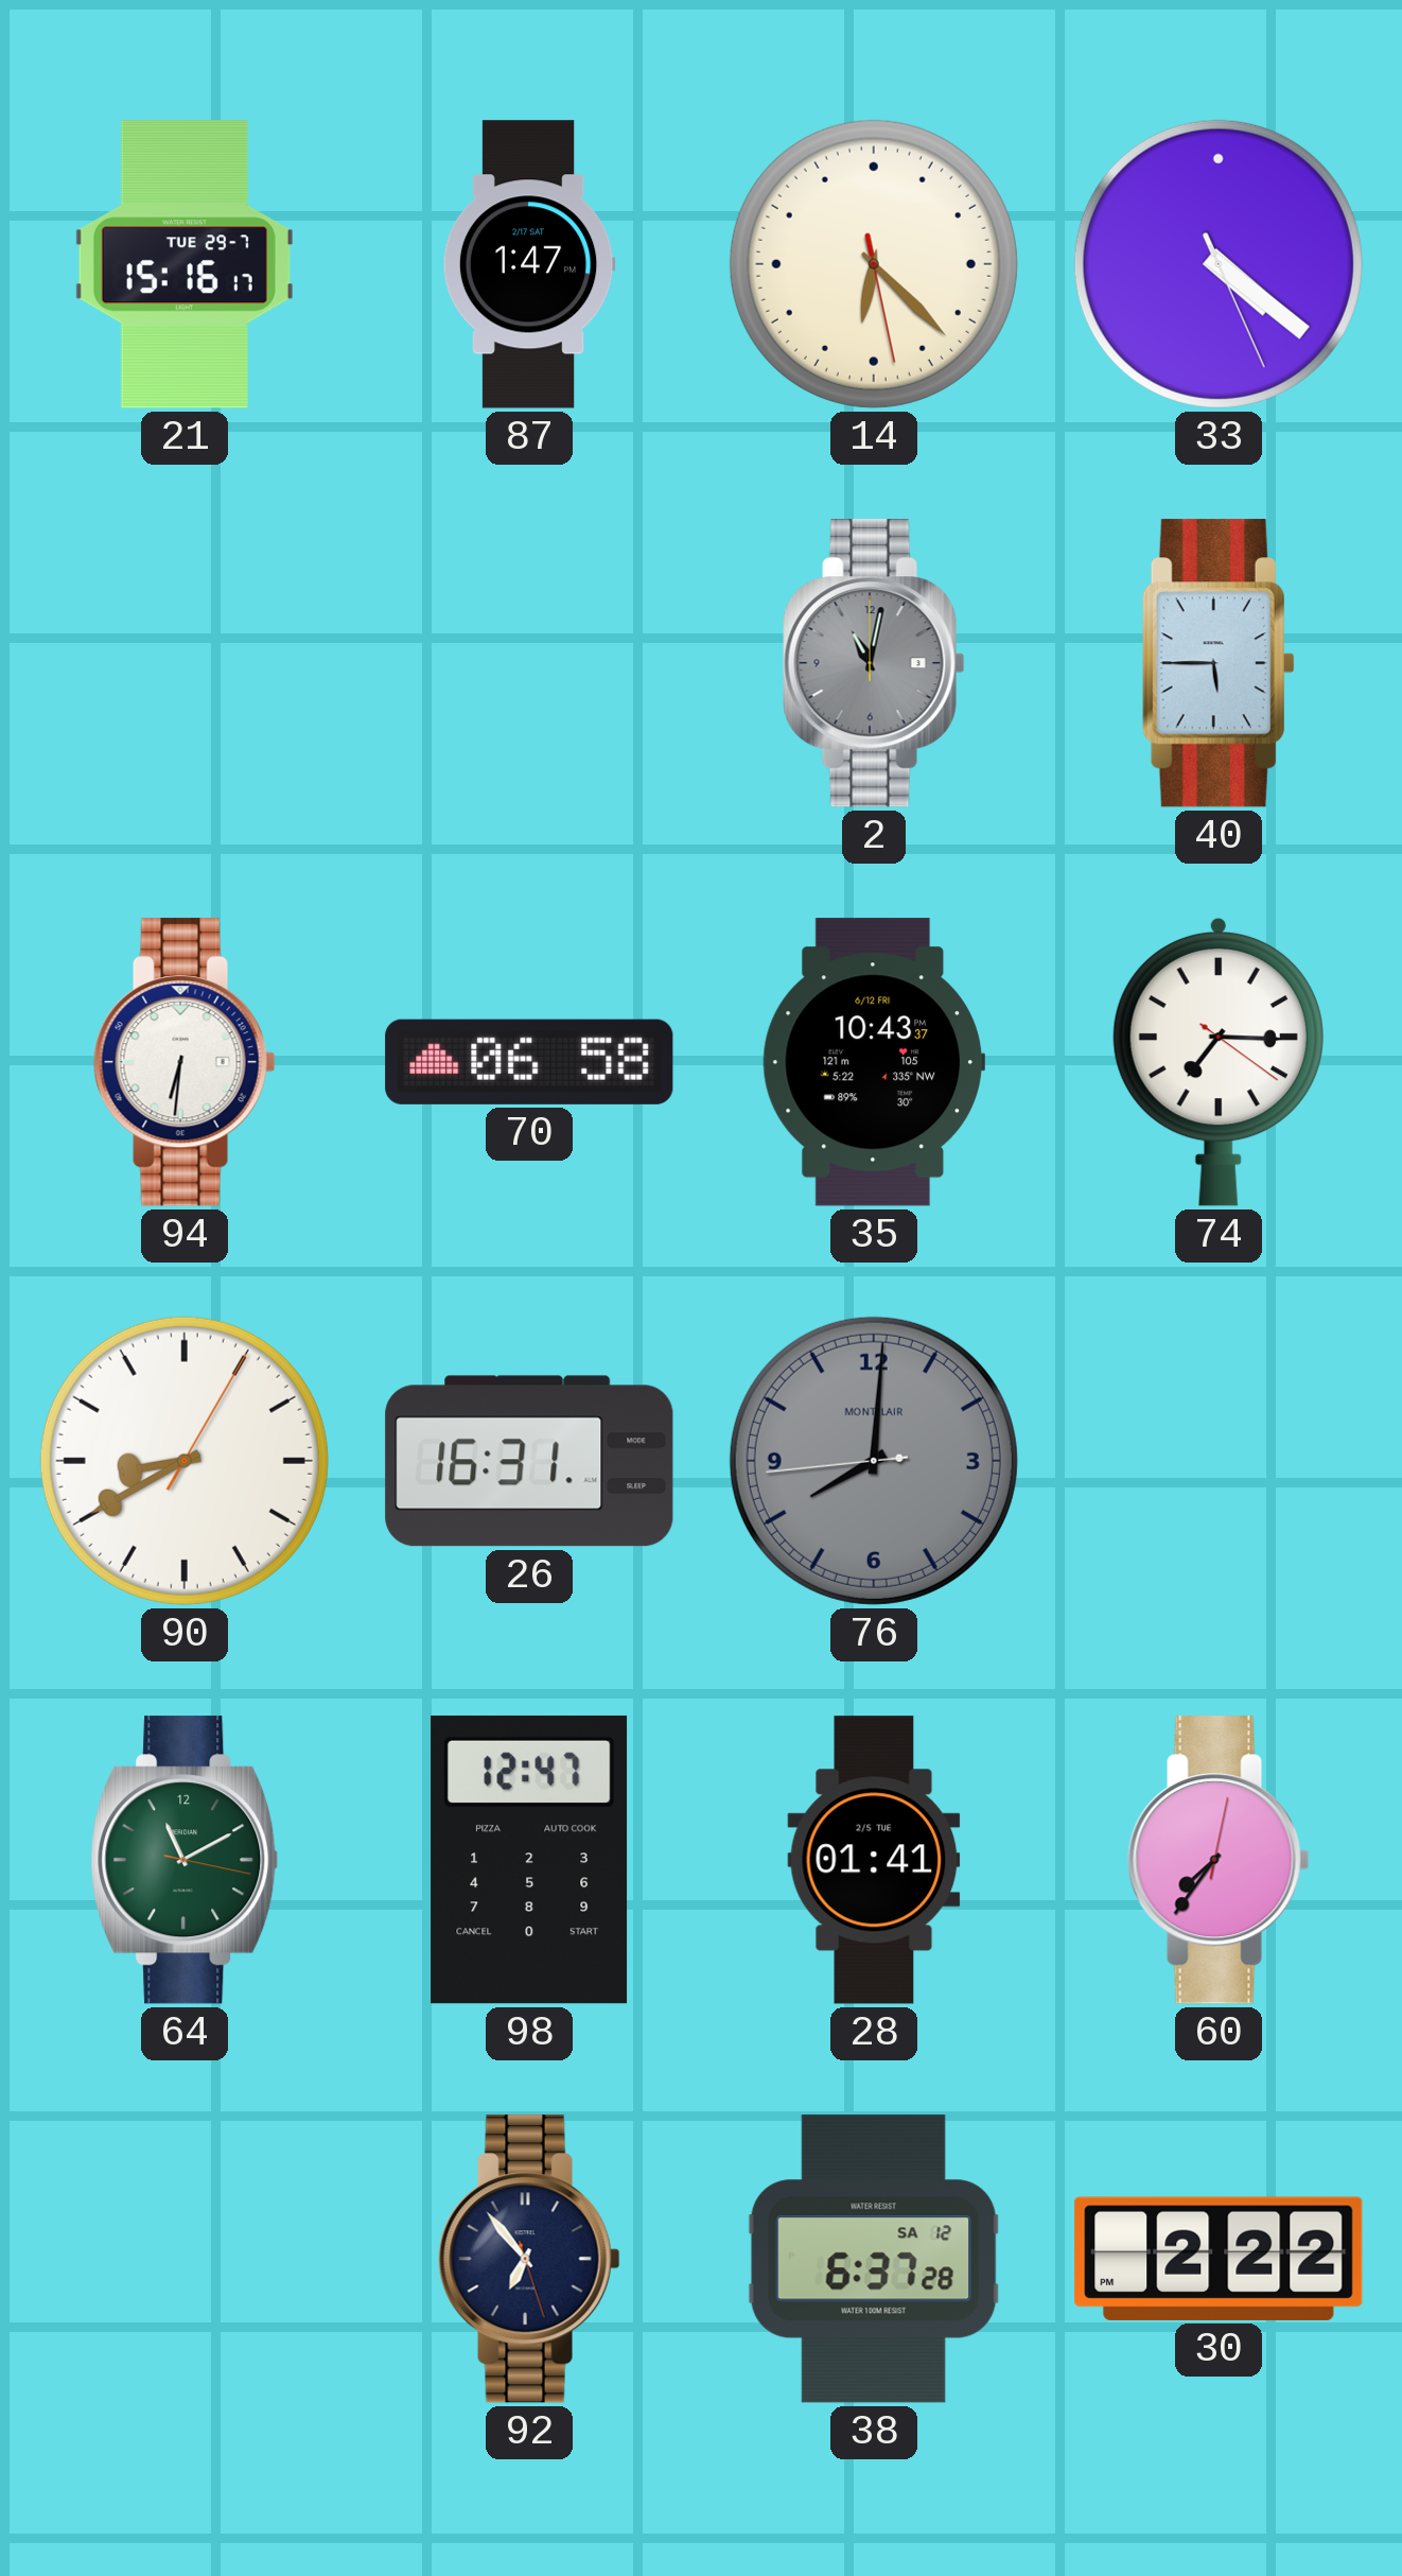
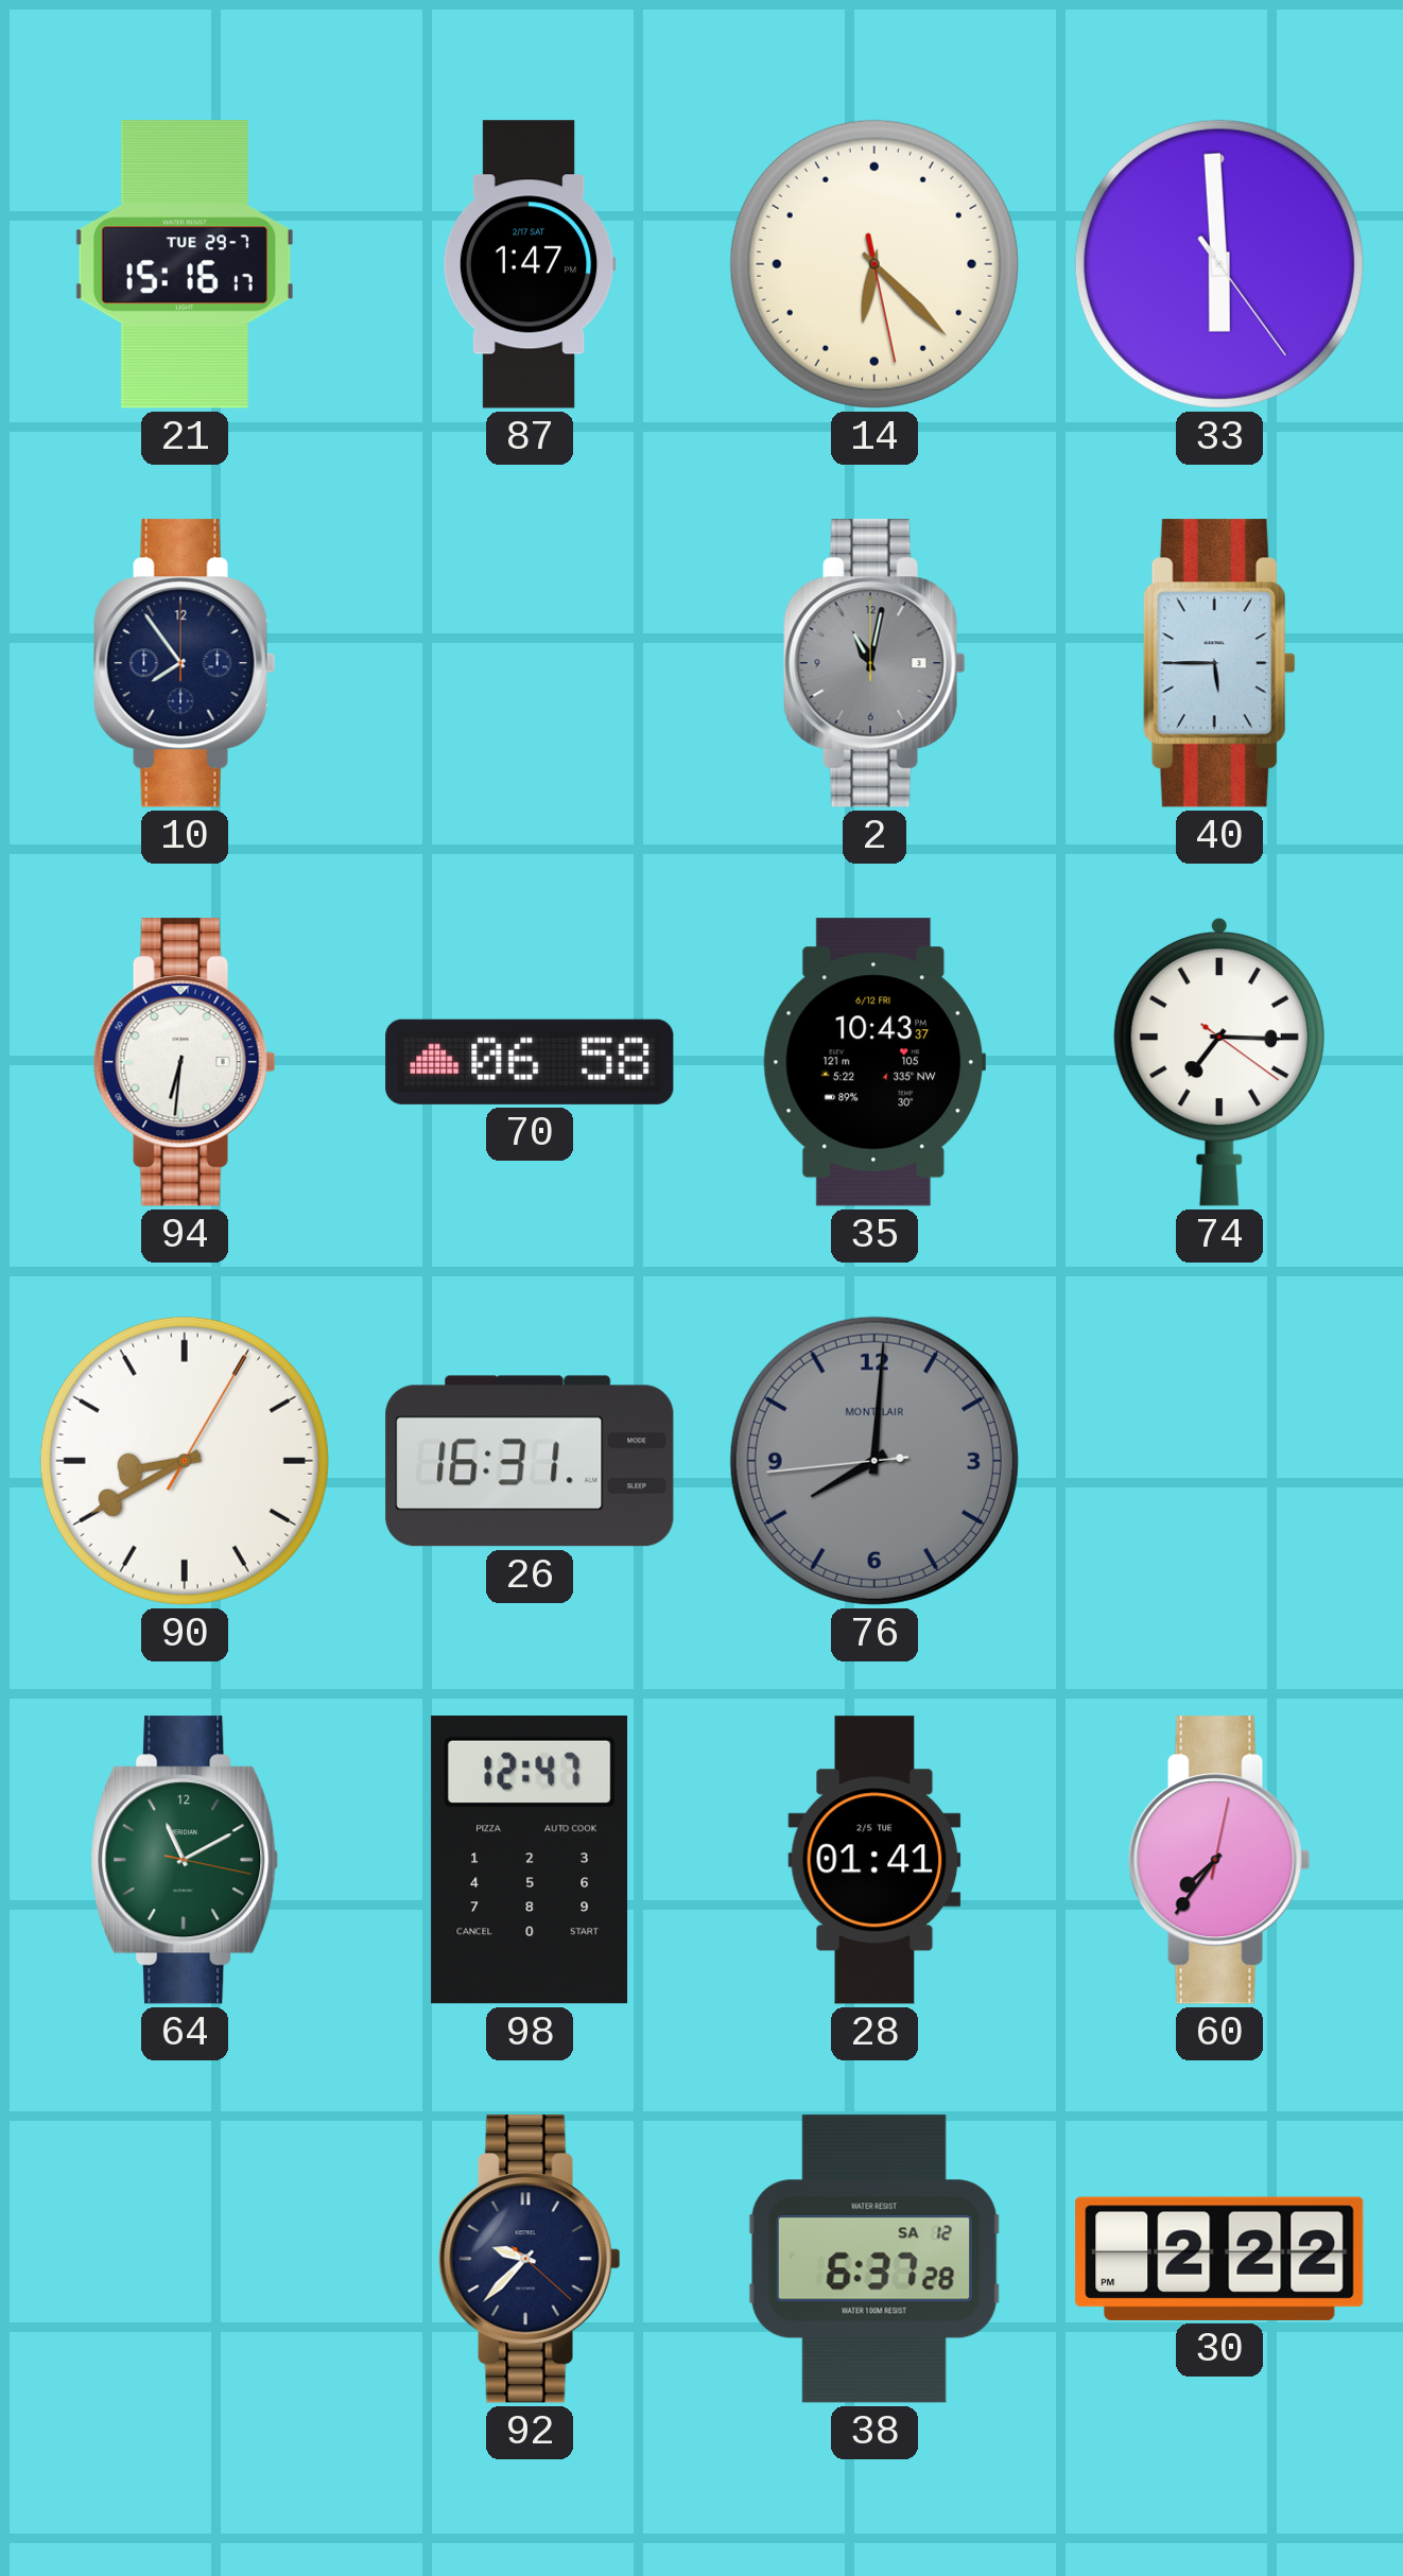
33: 4:21 -> 5:59
10: none -> 7:54
92: 6:53 -> 9:37
